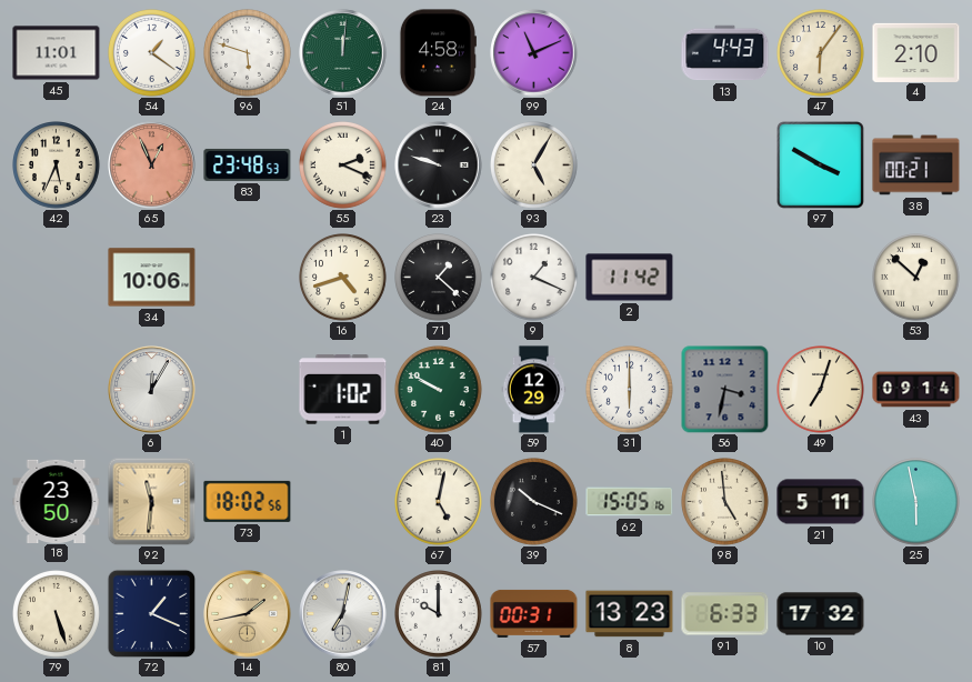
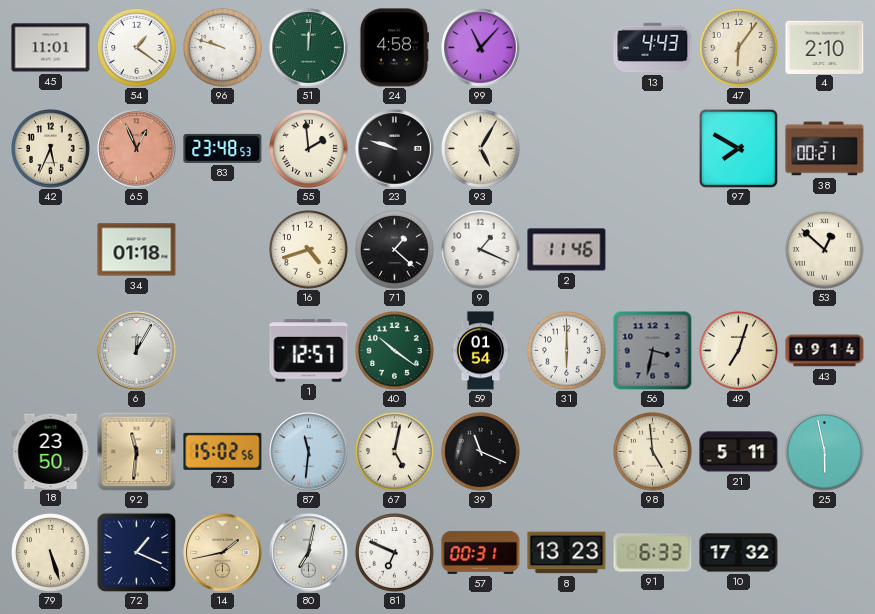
96: 5:48 -> 9:48
99: 11:11 -> 11:07
55: 2:19 -> 1:59
97: 3:50 -> 7:50
34: 10:06 -> 01:18
2: 11:42 -> 11:46
1: 1:02 -> 12:57
40: 9:50 -> 10:21
59: 12:29 -> 01:54
73: 18:02 -> 15:02
87: none -> 11:31
39: 10:19 -> 11:19
62: 15:05 -> none
81: 10:00 -> 6:49
